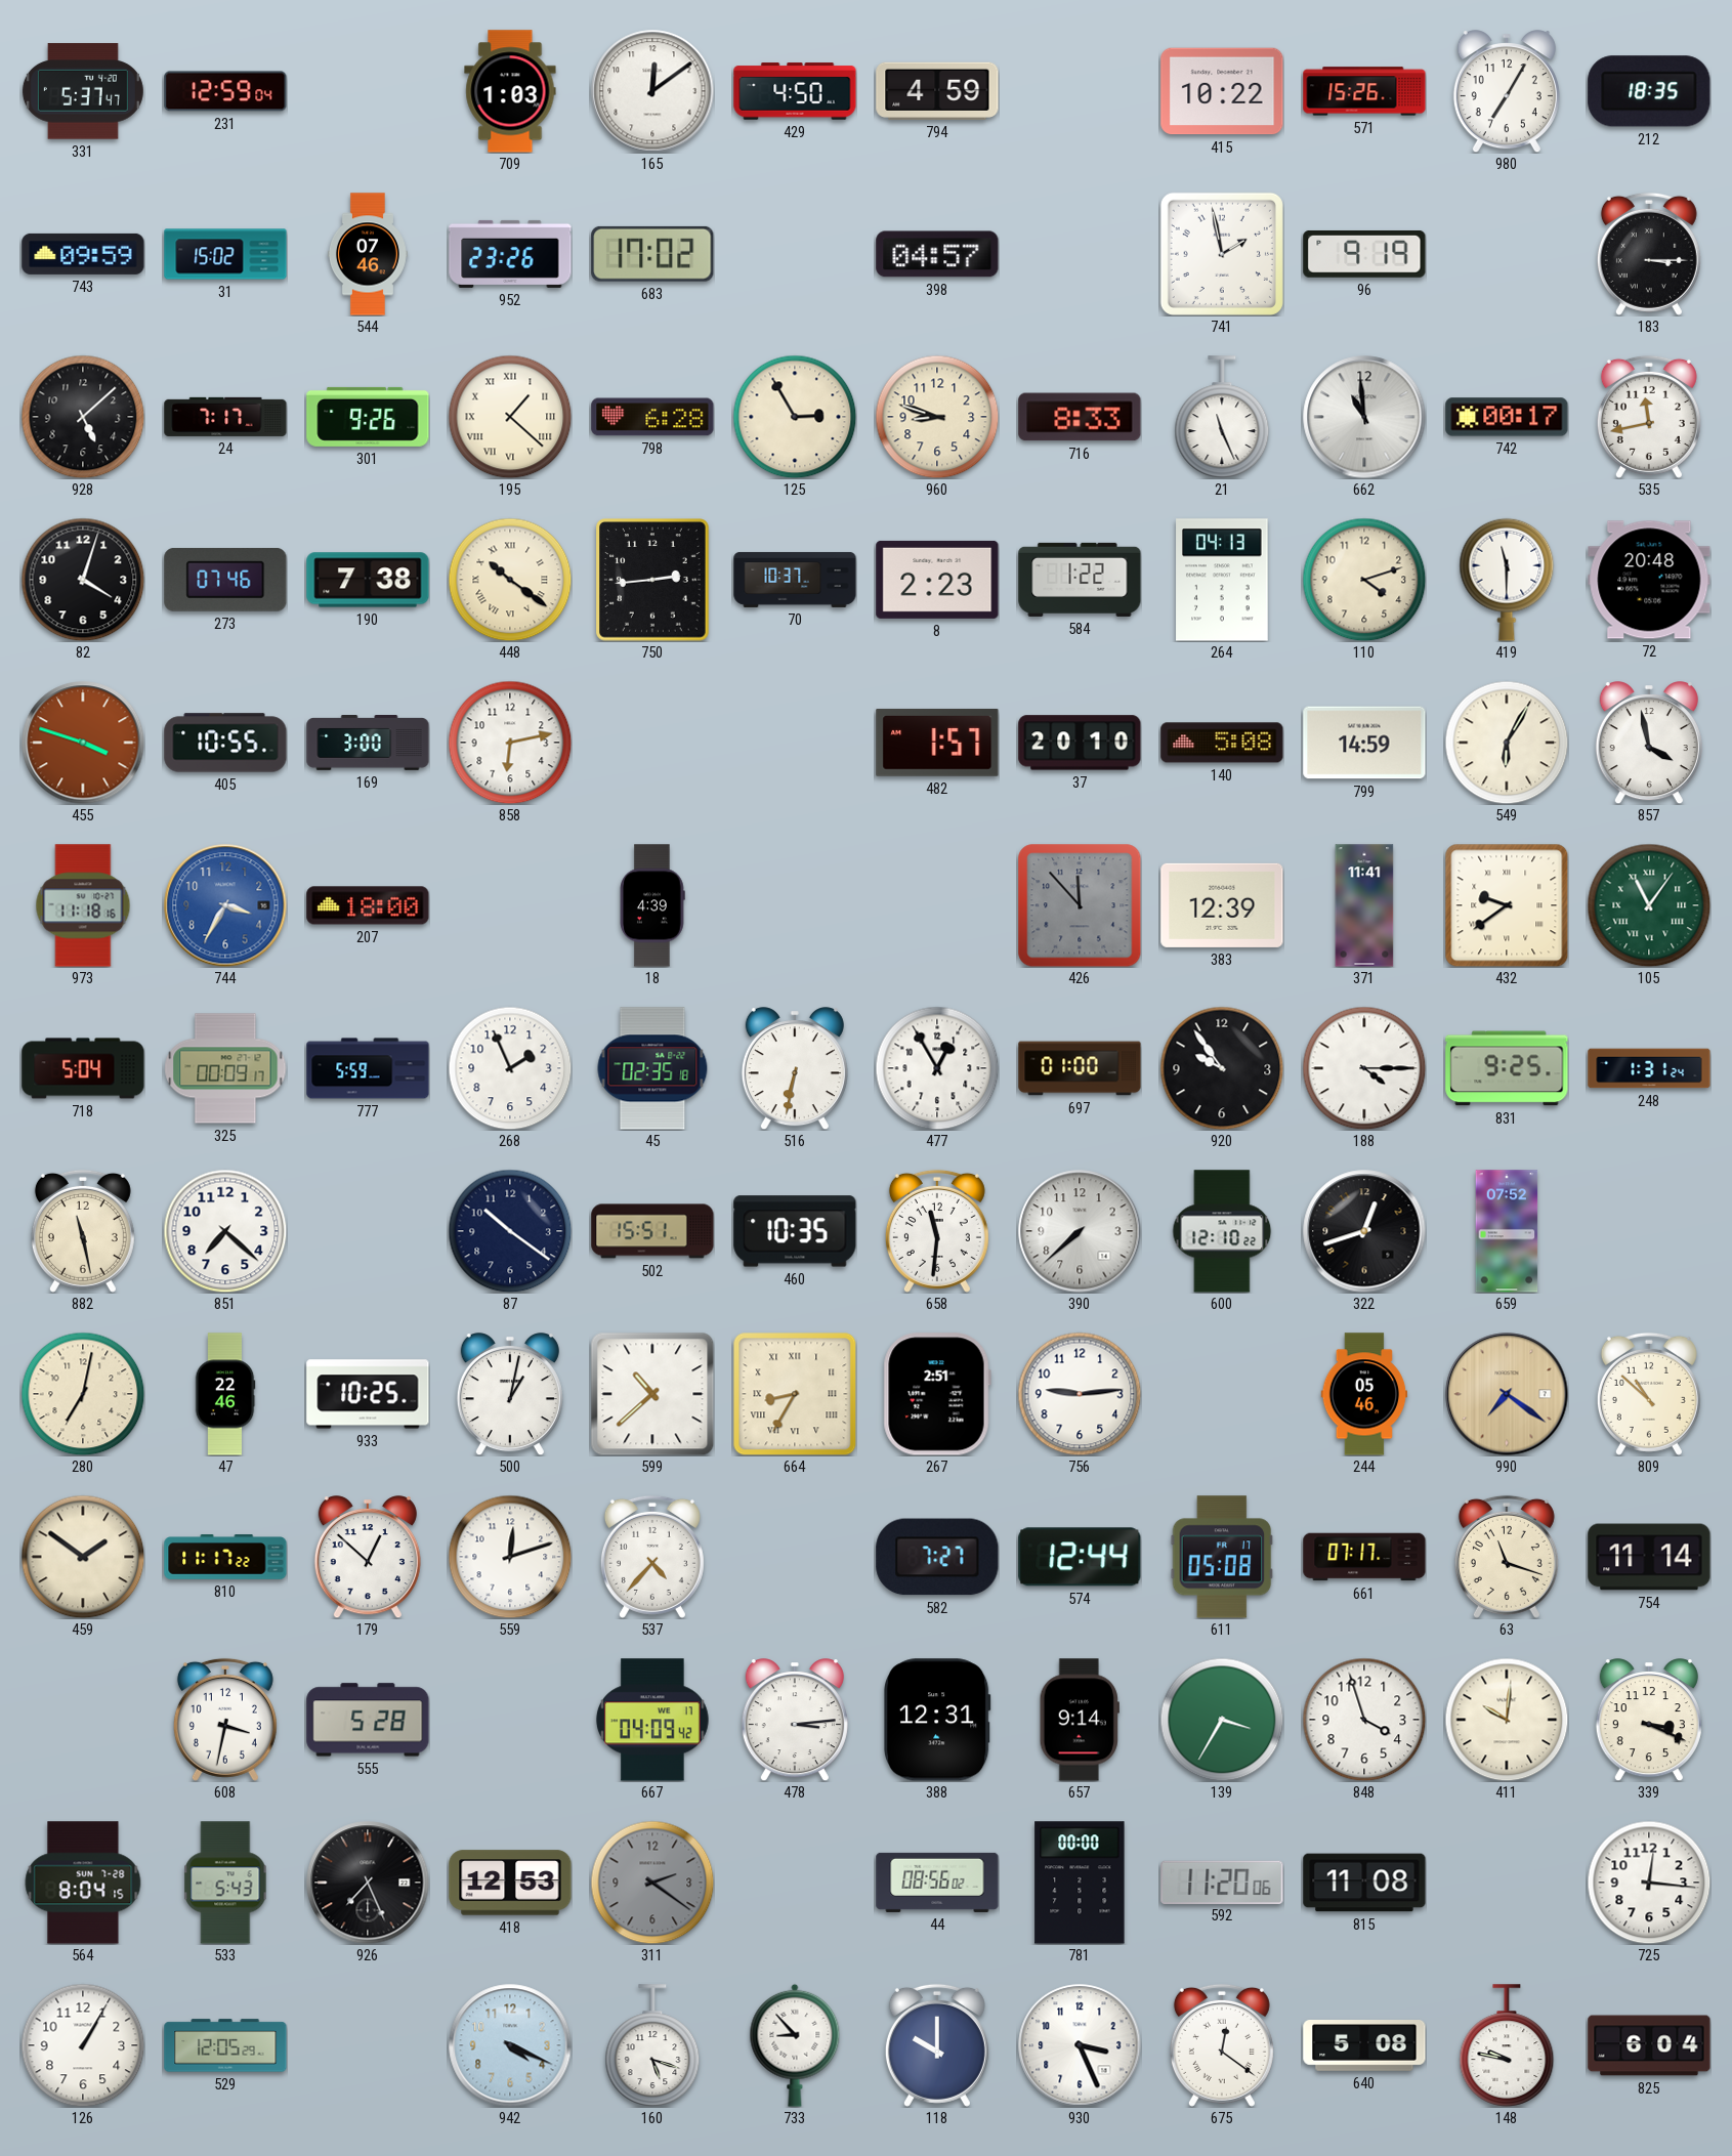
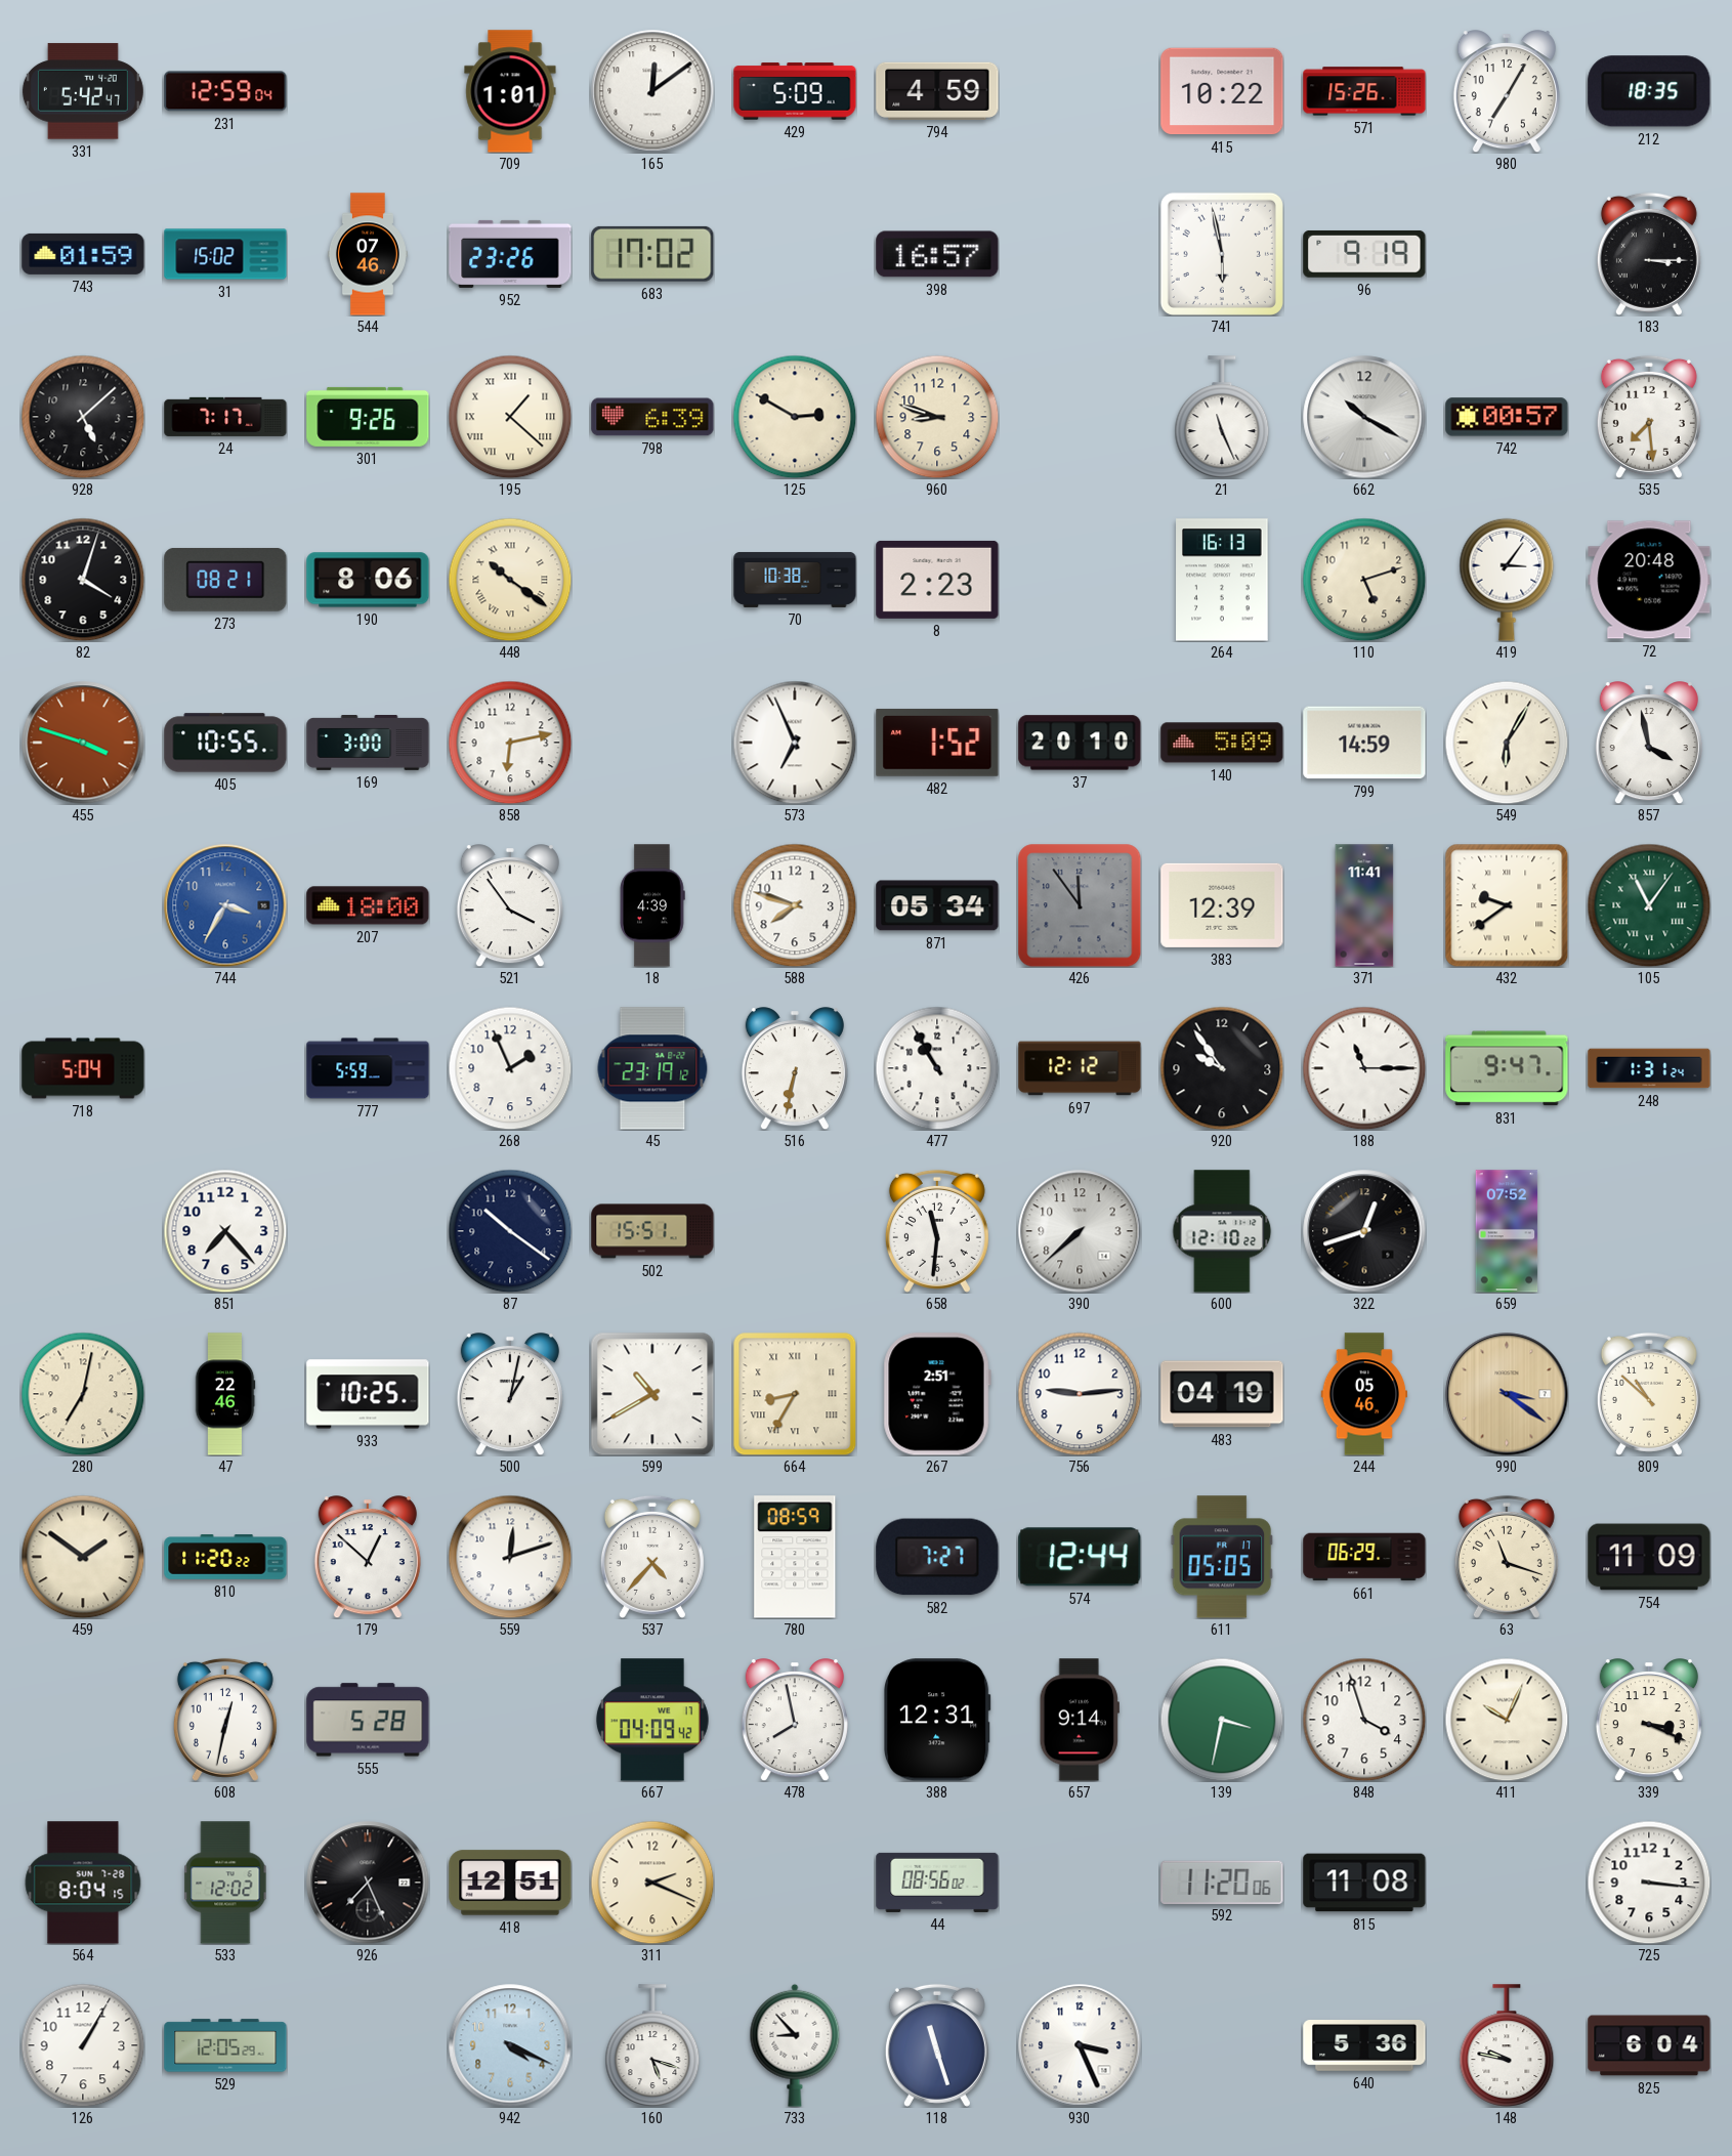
331: 5:37 -> 5:42
709: 1:03 -> 1:01
429: 4:50 -> 5:09
743: 09:59 -> 01:59
398: 04:57 -> 16:57
741: 1:58 -> 5:58
798: 6:28 -> 6:39
125: 2:55 -> 2:50
716: 8:33 -> none
662: 10:59 -> 10:20
742: 00:17 -> 00:57
535: 11:43 -> 7:29
273: 07:46 -> 08:21
190: 7:38 -> 8:06
750: 2:44 -> none
70: 10:37 -> 10:38
584: 1:22 -> none
264: 04:13 -> 16:13
110: 4:12 -> 5:12
419: 11:30 -> 3:06
573: none -> 6:56
482: 1:57 -> 1:52
140: 5:08 -> 5:09
973: 11:18 -> none
521: none -> 3:54
588: none -> 7:48
871: none -> 05:34
426: 11:53 -> 11:54
325: 00:09 -> none
45: 02:35 -> 23:19
477: 12:55 -> 10:55
697: 01:00 -> 12:12
188: 4:15 -> 11:15
831: 9:25 -> 9:47
882: 11:28 -> none
851: 7:22 -> 7:23
460: 10:35 -> none
599: 10:38 -> 10:40
483: none -> 04:19
990: 7:21 -> 3:21
810: 11:17 -> 11:20
780: none -> 08:59
611: 05:08 -> 05:05
661: 07:17 -> 06:29
754: 11:14 -> 11:09
608: 3:32 -> 12:32
478: 3:14 -> 7:58
139: 3:35 -> 3:32
411: 10:01 -> 10:04
533: 5:43 -> 12:02
418: 12:53 -> 12:51
311: 2:21 -> 2:19
311 dial: grey -> cream
781: 00:00 -> none
725: 12:16 -> 3:16
118: 10:00 -> 11:27
675: 12:21 -> none
640: 5:08 -> 5:36
